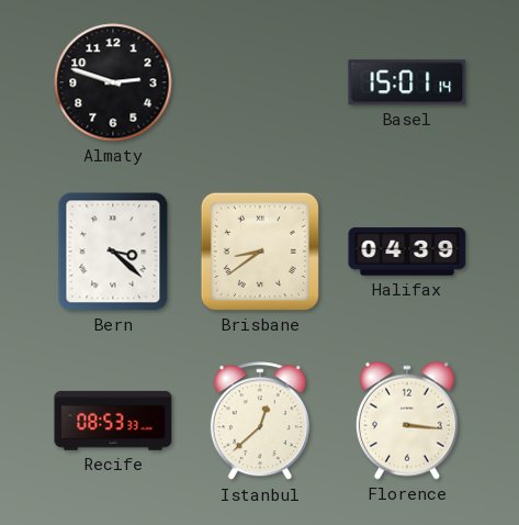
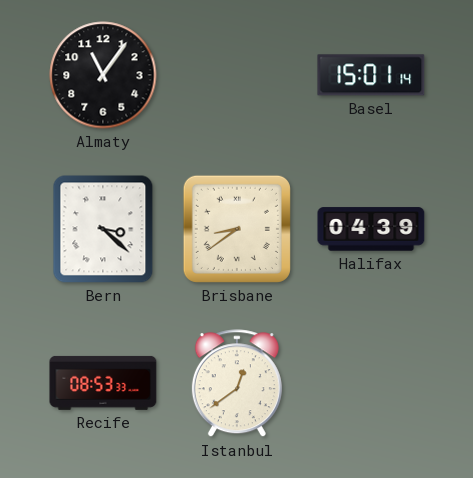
Almaty: 2:48 -> 11:06
Istanbul: 12:38 -> 12:39
Florence: 3:16 -> none
